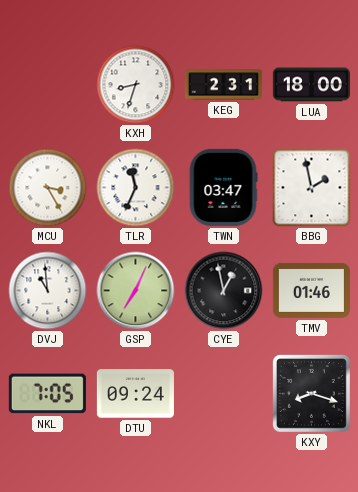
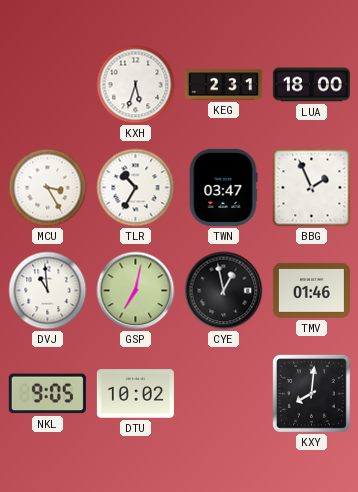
KXH: 8:33 -> 5:33
TLR: 11:34 -> 10:35
BBG: 1:58 -> 1:56
GSP: 7:04 -> 7:02
NKL: 7:05 -> 9:05
DTU: 09:24 -> 10:02
KXY: 8:18 -> 8:01
